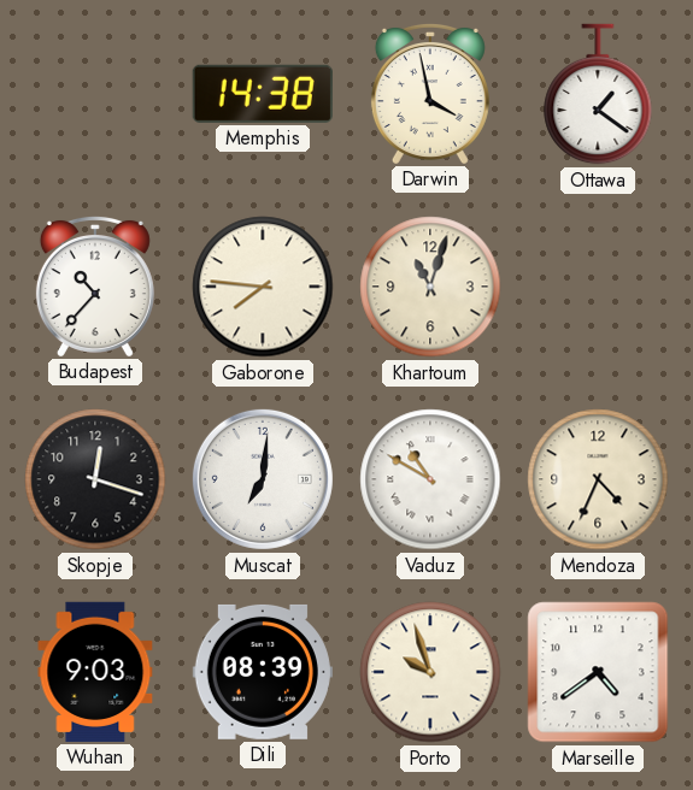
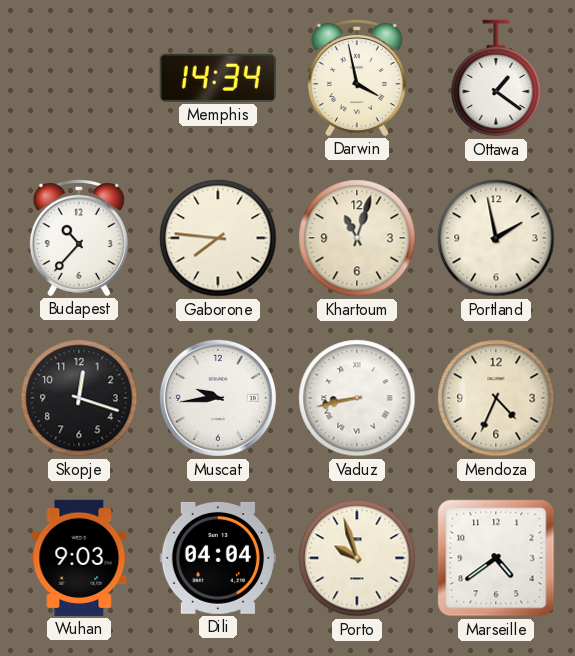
Memphis: 14:38 -> 14:34
Portland: none -> 1:58
Muscat: 7:01 -> 9:44
Vaduz: 10:50 -> 8:43
Dili: 08:39 -> 04:04
